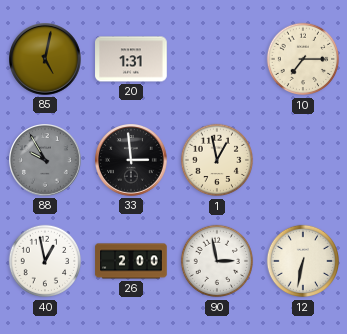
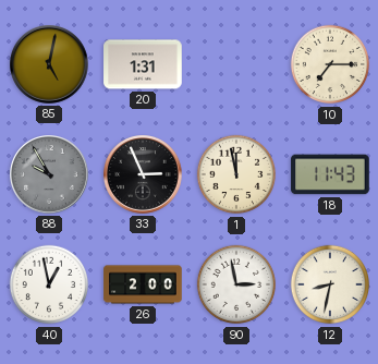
33: 2:59 -> 2:56
1: 12:58 -> 11:58
18: none -> 11:43
12: 6:32 -> 8:32
